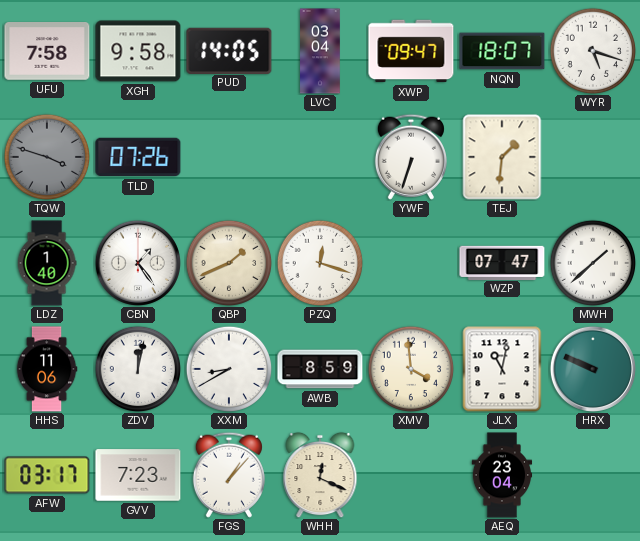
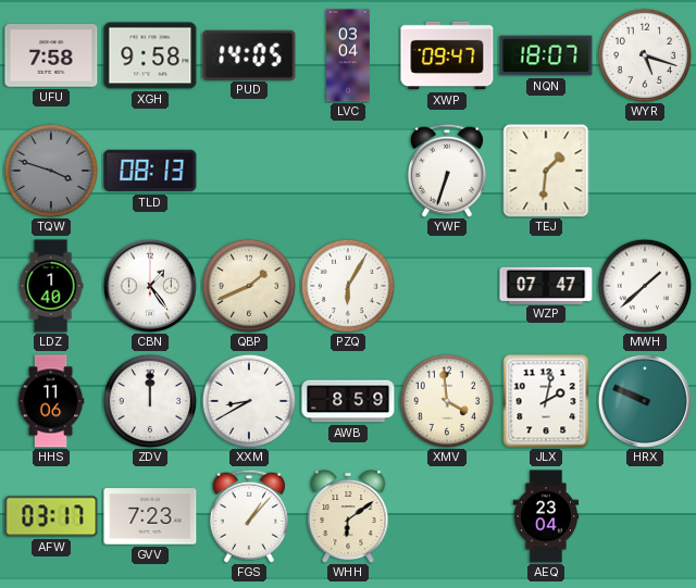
TLD: 07:26 -> 08:13
PZQ: 12:18 -> 6:05
ZDV: 12:02 -> 12:00
JLX: 11:02 -> 2:02
WHH: 12:19 -> 6:09
